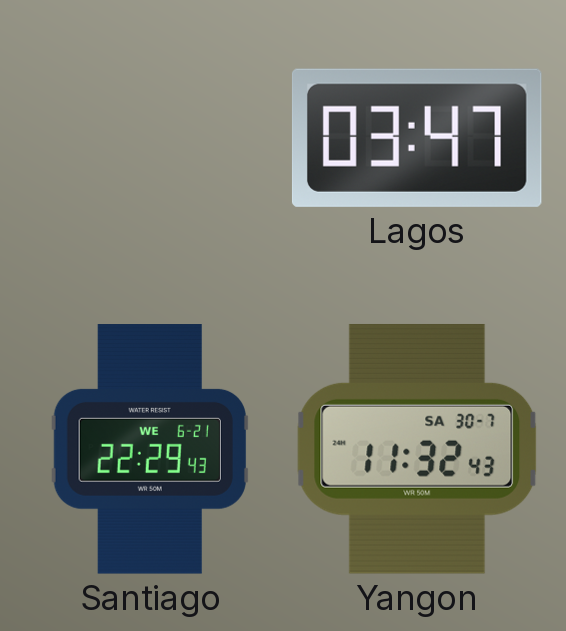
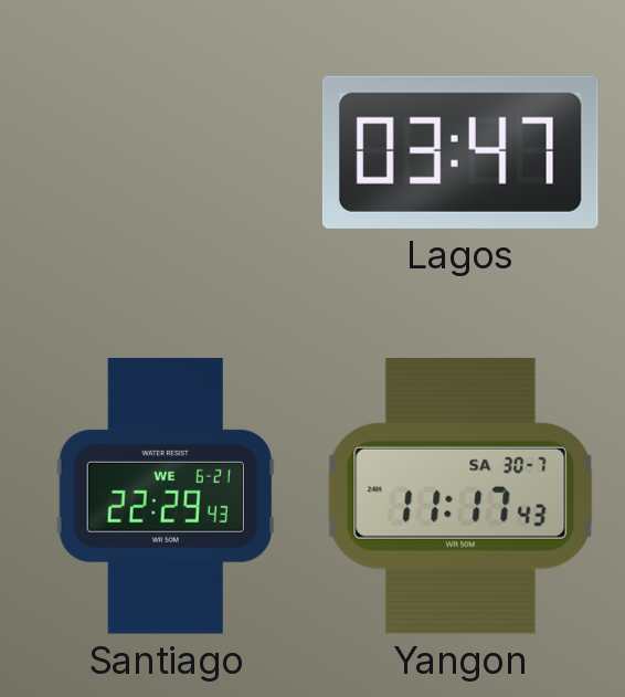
Yangon: 11:32 -> 11:17
